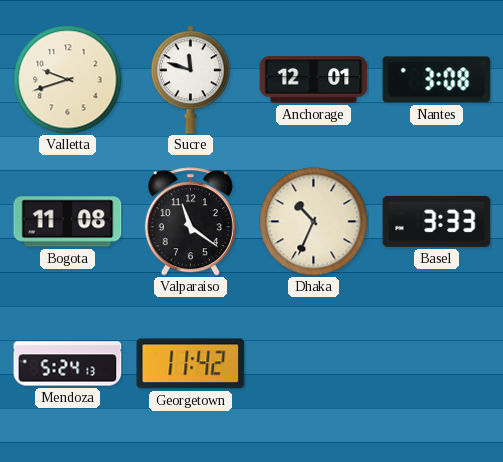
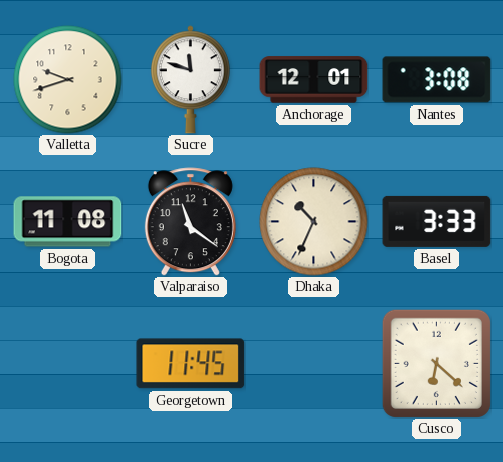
Mendoza: 5:24 -> none
Georgetown: 11:42 -> 11:45
Cusco: none -> 6:22
